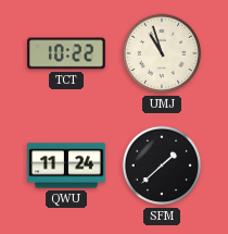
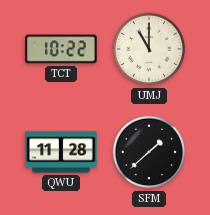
UMJ: 10:57 -> 11:00
QWU: 11:24 -> 11:28
